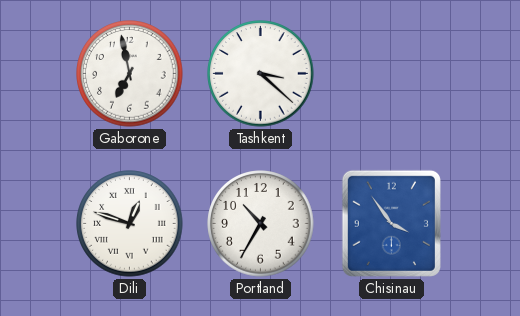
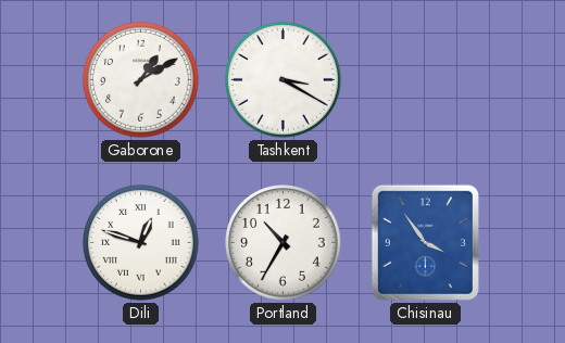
Gaborone: 6:58 -> 1:10
Tashkent: 3:22 -> 3:20
